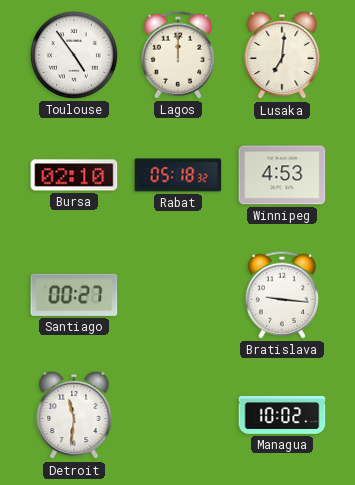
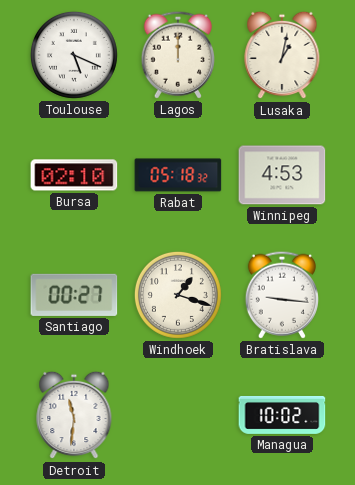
Toulouse: 4:54 -> 5:19
Lusaka: 7:01 -> 1:02
Windhoek: none -> 1:18
